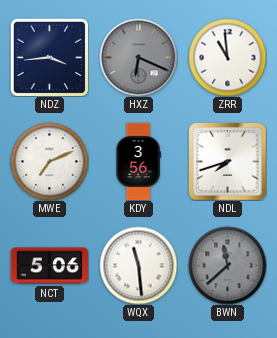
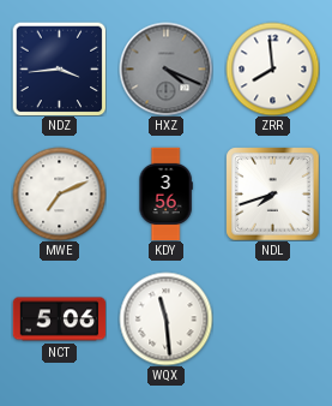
HXZ: 6:19 -> 4:19
ZRR: 10:59 -> 7:59
BWN: 11:38 -> none
